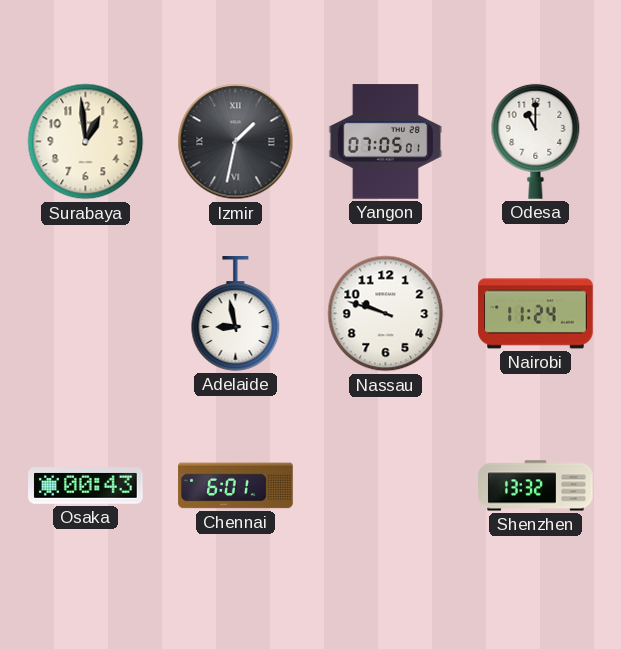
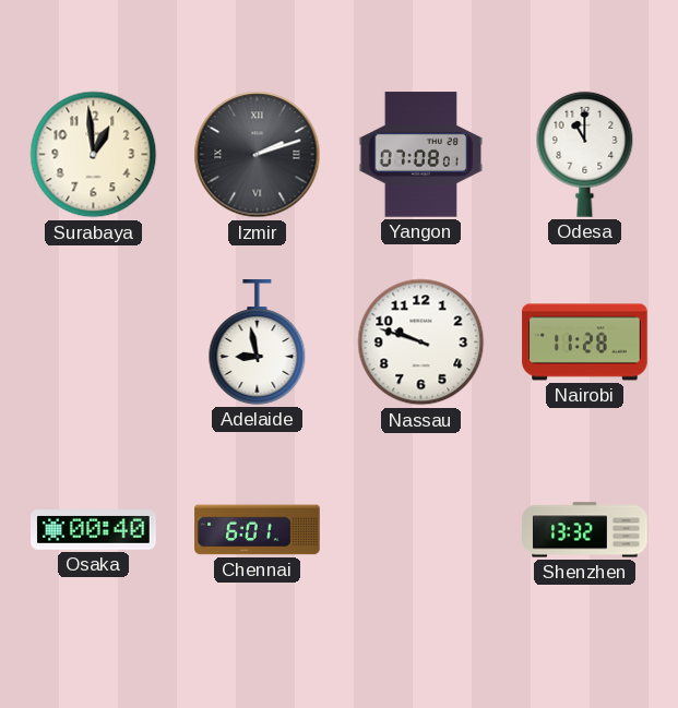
Izmir: 1:32 -> 2:12
Yangon: 07:05 -> 07:08
Nairobi: 11:24 -> 11:28
Osaka: 00:43 -> 00:40
